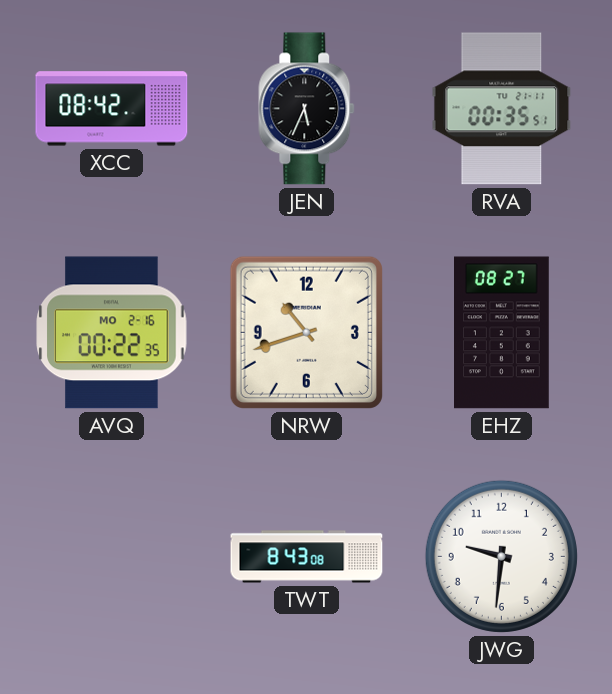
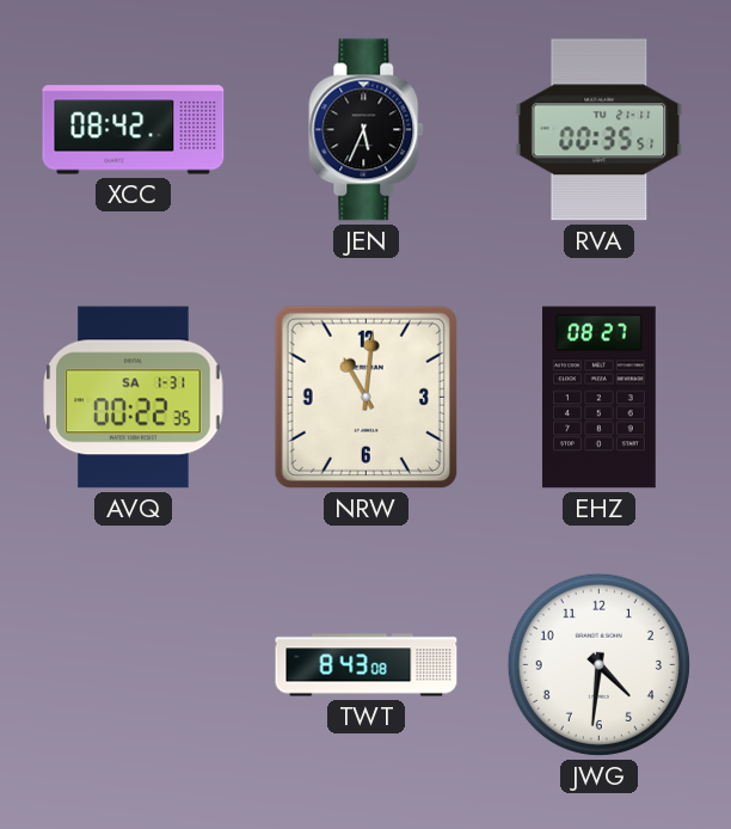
AVQ date: MO 2-16 -> SA 1-31
NRW: 10:42 -> 11:01
JWG: 9:31 -> 4:31
